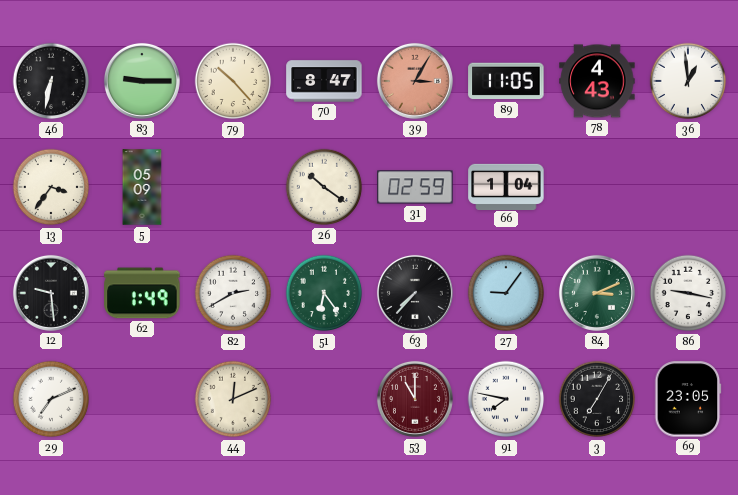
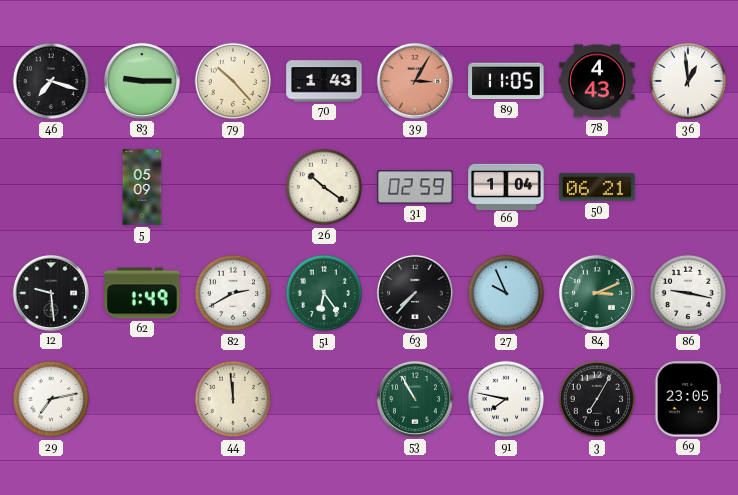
46: 6:32 -> 7:18
70: 8:47 -> 1:43
13: 3:36 -> none
50: none -> 06:21
27: 9:06 -> 9:56
29: 7:11 -> 7:13
44: 12:11 -> 11:59
53: 11:00 -> 10:55
53 dial: burgundy -> green
